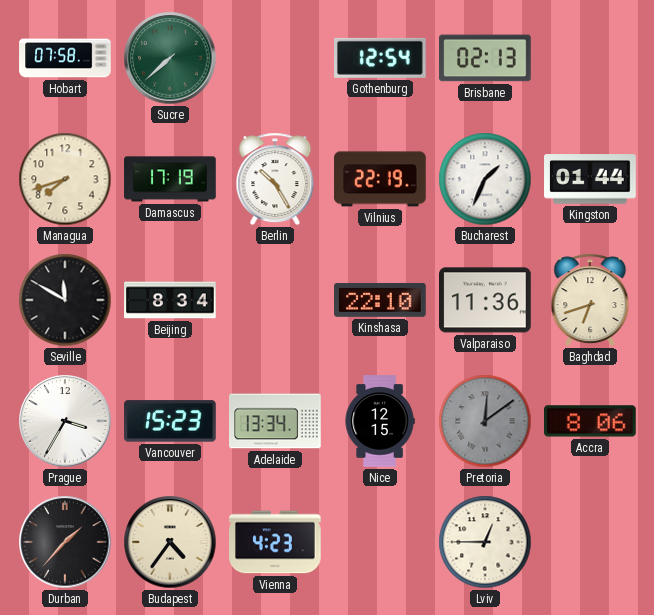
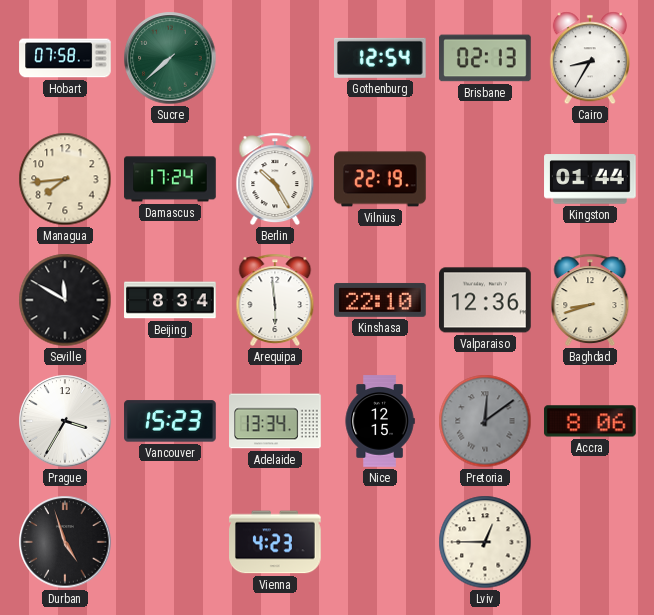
Cairo: none -> 8:35
Managua: 7:42 -> 7:44
Damascus: 17:19 -> 17:24
Bucharest: 1:34 -> none
Arequipa: none -> 5:59
Valparaiso: 11:36 -> 12:36
Baghdad: 6:42 -> 8:42
Durban: 1:37 -> 4:57
Budapest: 4:36 -> none
